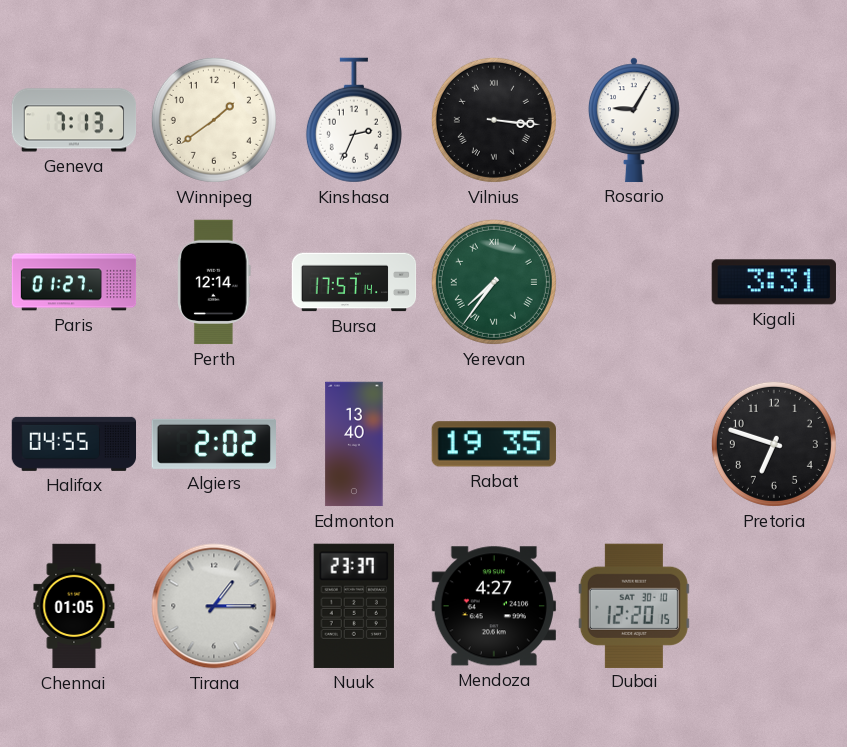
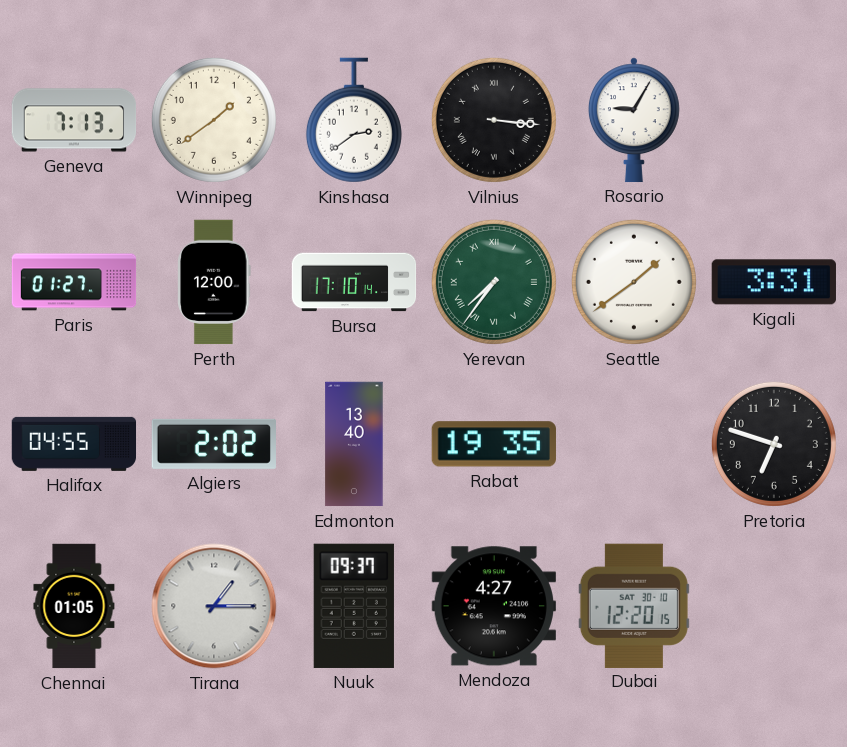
Kinshasa: 2:34 -> 2:39
Perth: 12:14 -> 12:00
Bursa: 17:57 -> 17:10
Seattle: none -> 1:39
Nuuk: 23:37 -> 09:37
